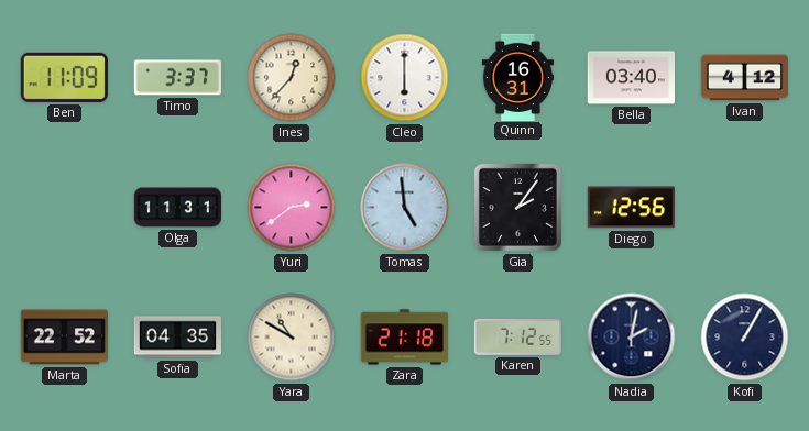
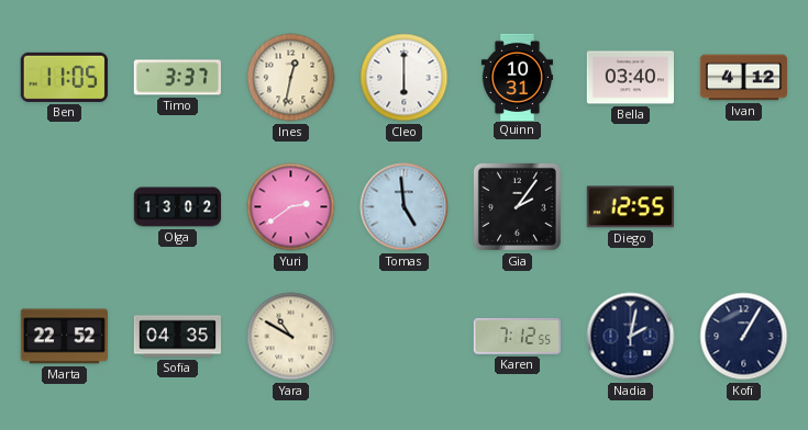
Ben: 11:09 -> 11:05
Ines: 12:37 -> 12:32
Quinn: 16:31 -> 10:31
Olga: 11:31 -> 13:02
Diego: 12:56 -> 12:55
Zara: 21:18 -> none
